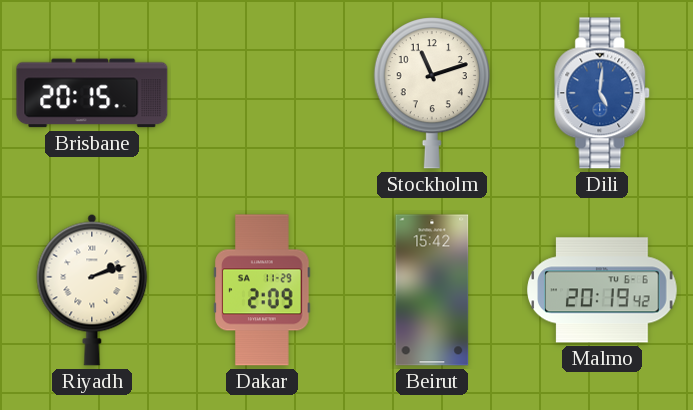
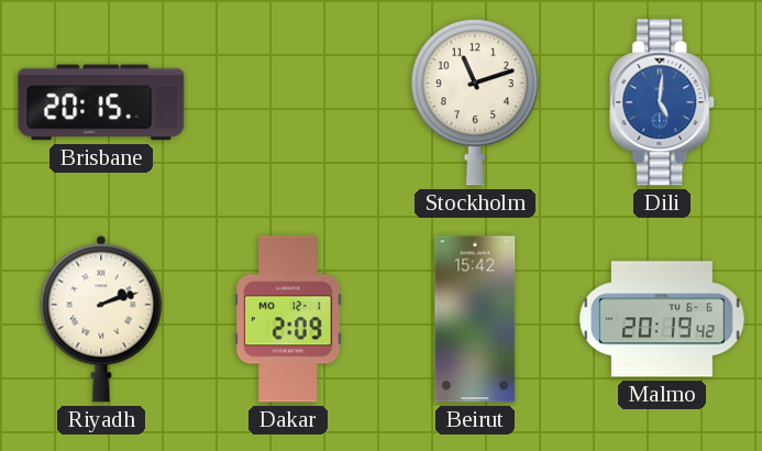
Dakar date: SA 11-29 -> MO 12-1
